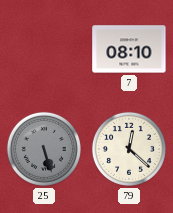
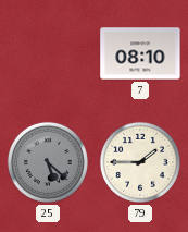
25: 5:27 -> 5:22
79: 12:22 -> 1:45
